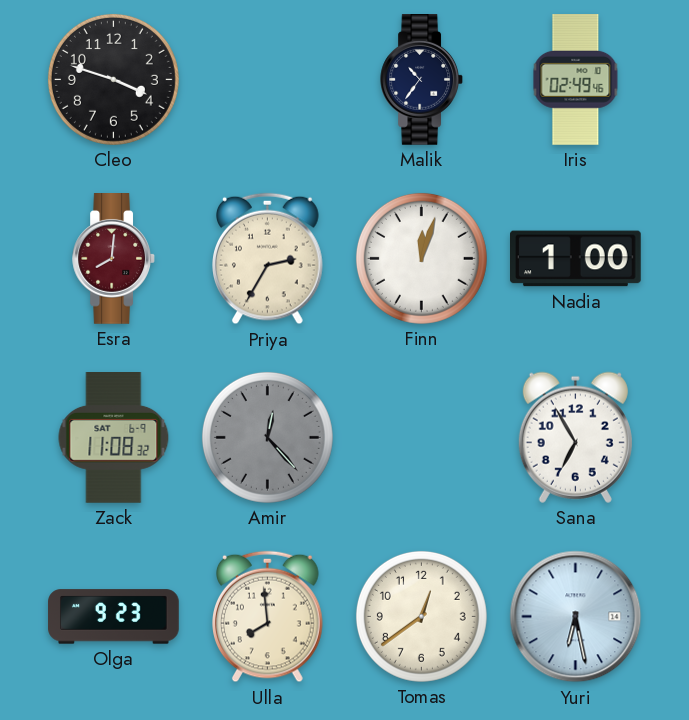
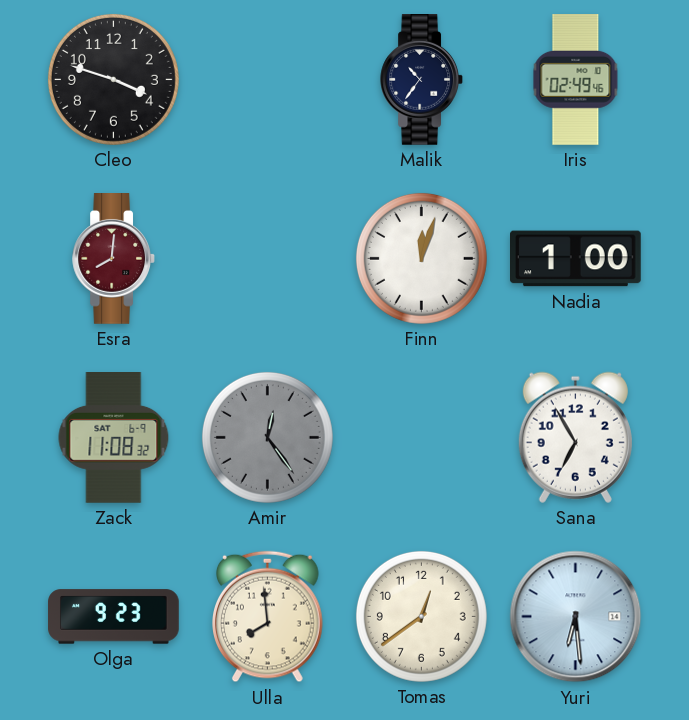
Priya: 2:35 -> none
Amir: 12:23 -> 12:24
Yuri: 6:28 -> 6:29
